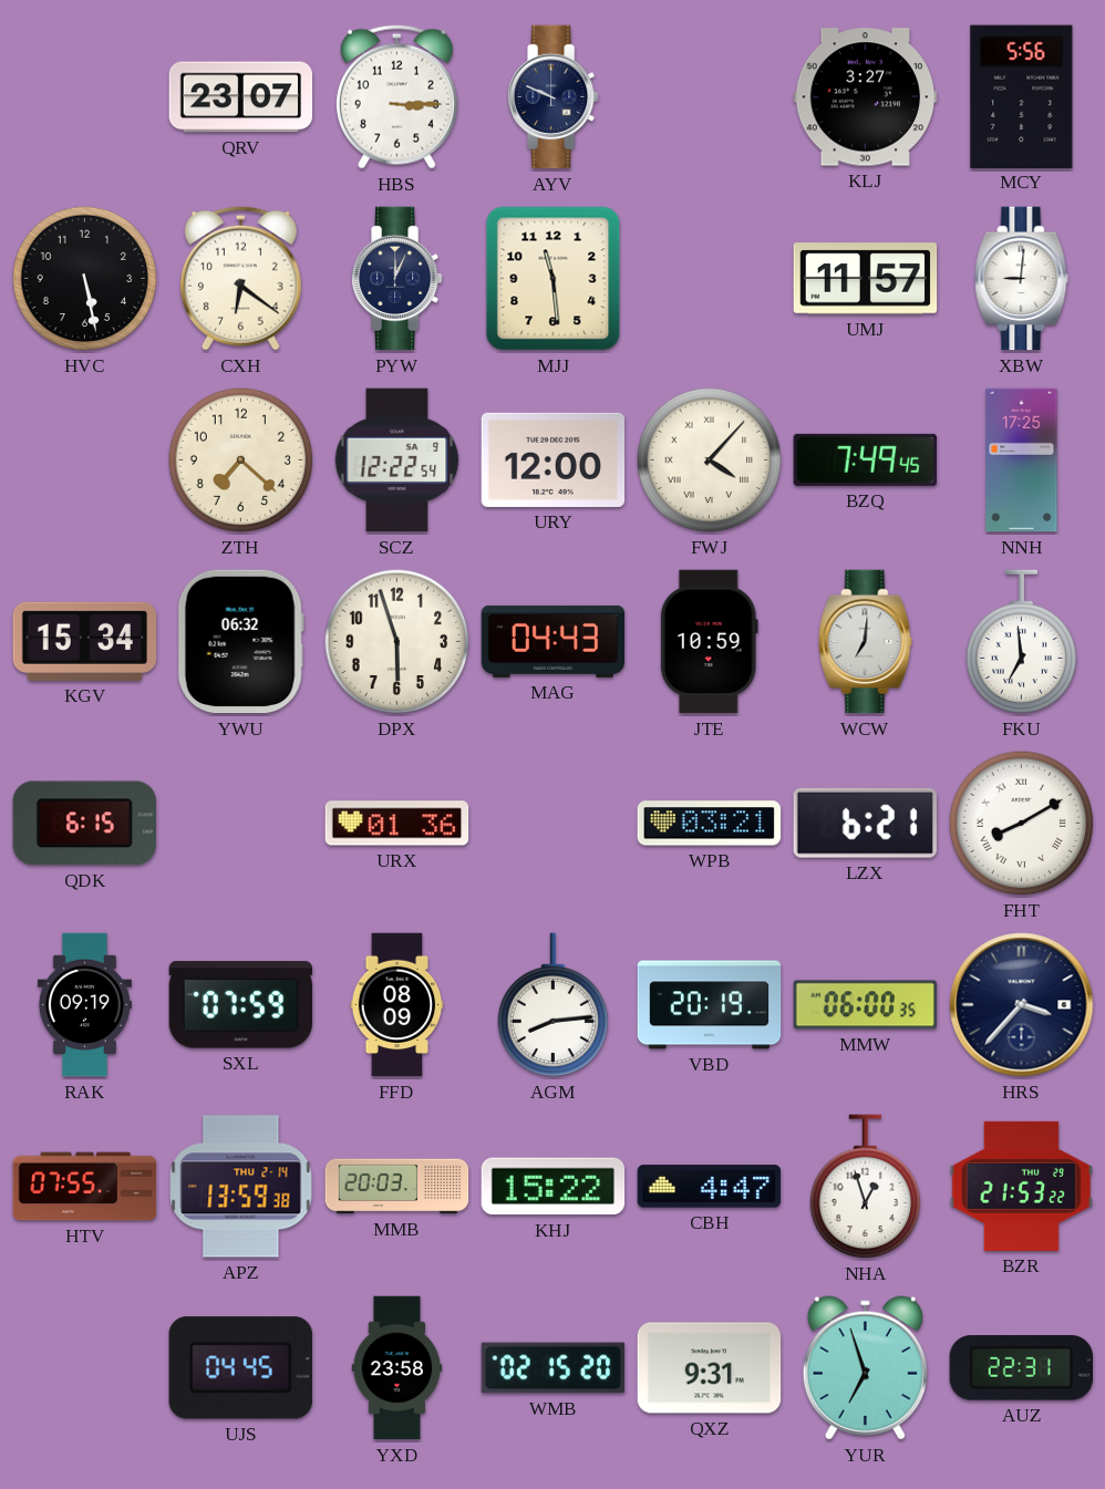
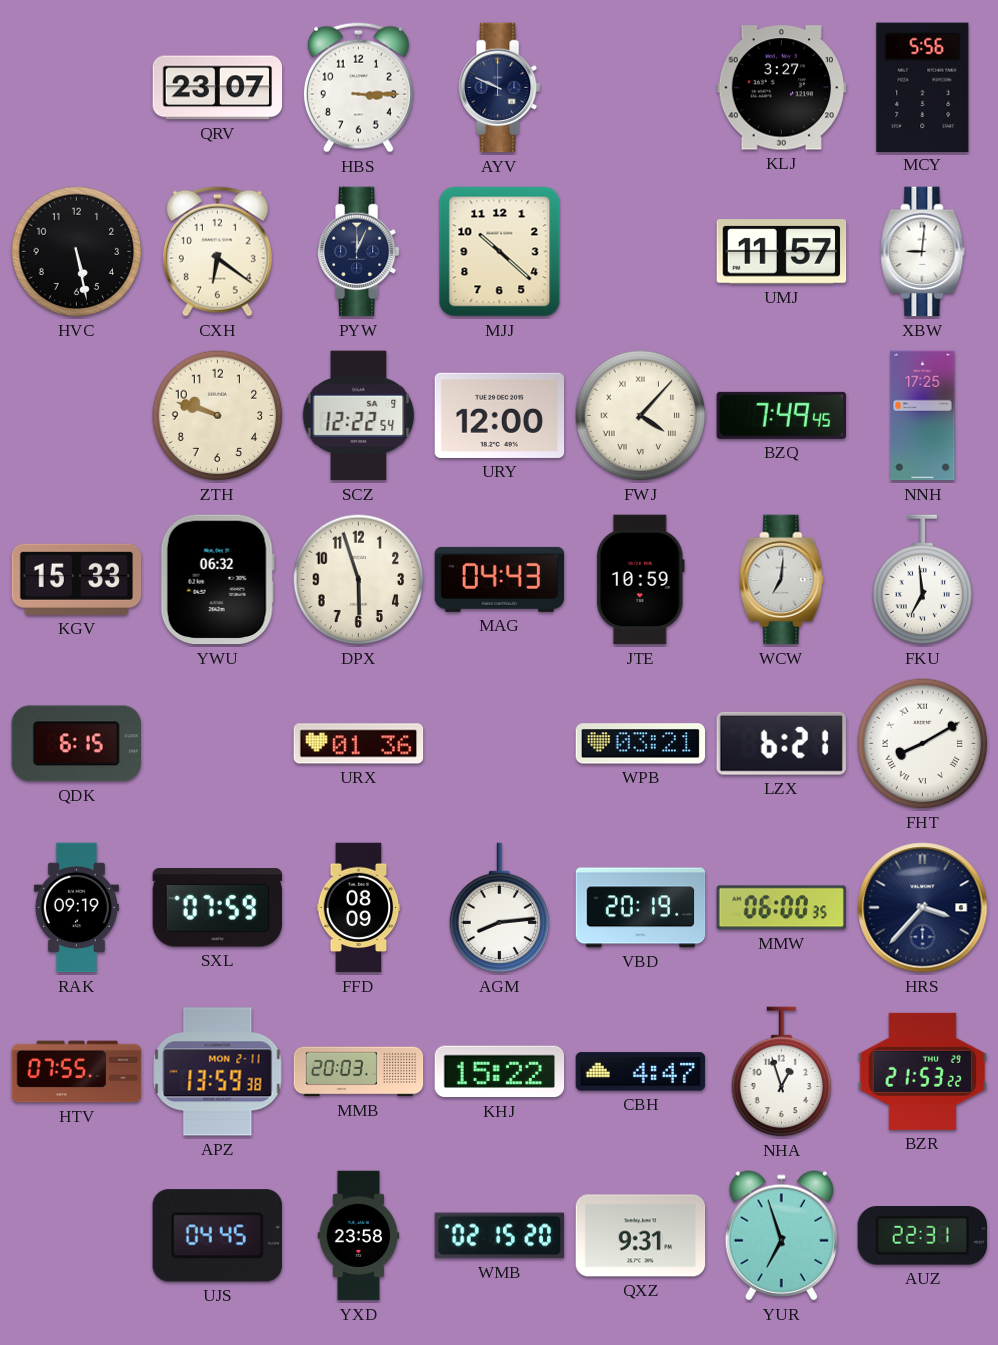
MJJ: 11:29 -> 10:22
ZTH: 7:22 -> 9:48
KGV: 15:34 -> 15:33
APZ date: THU 2-14 -> MON 2-11
